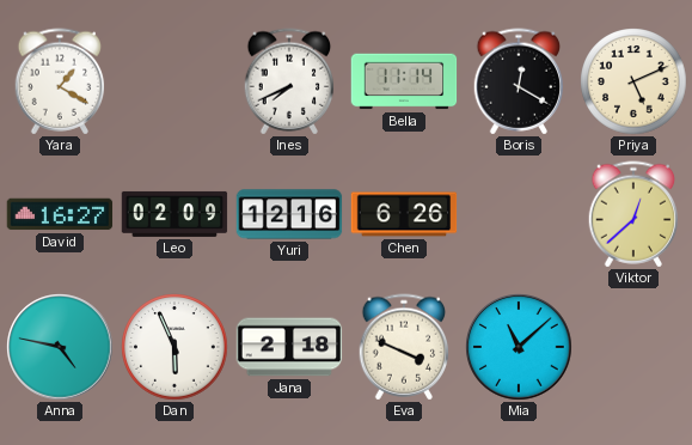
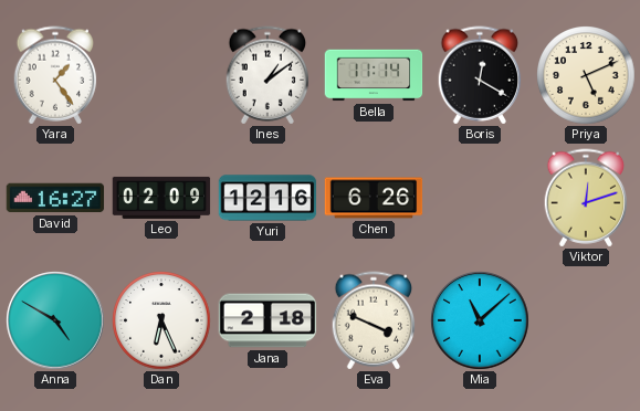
Yara: 1:20 -> 1:24
Ines: 7:41 -> 1:09
Viktor: 12:38 -> 12:12
Anna: 4:47 -> 4:50
Dan: 5:56 -> 6:26
